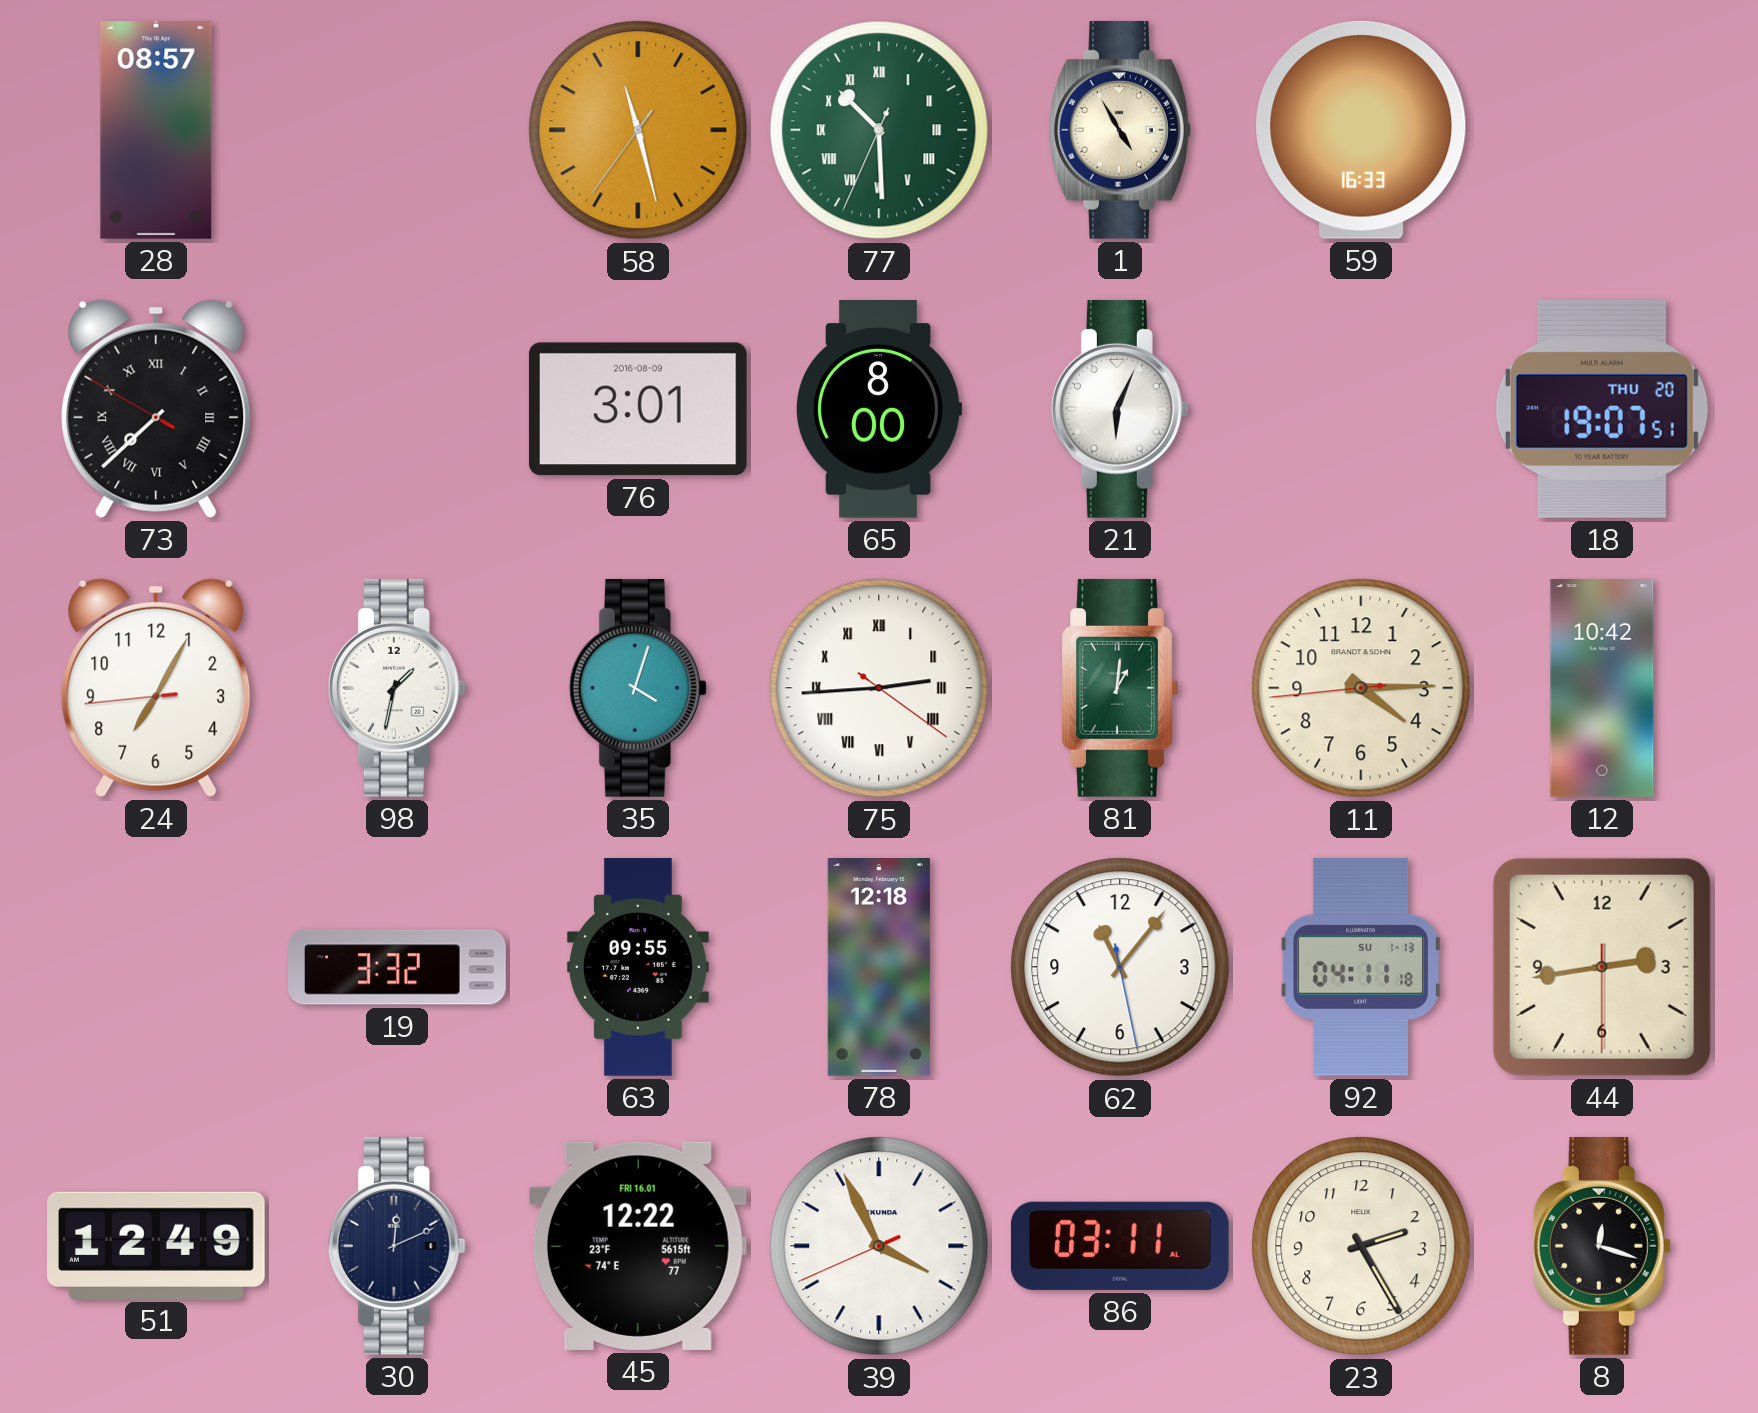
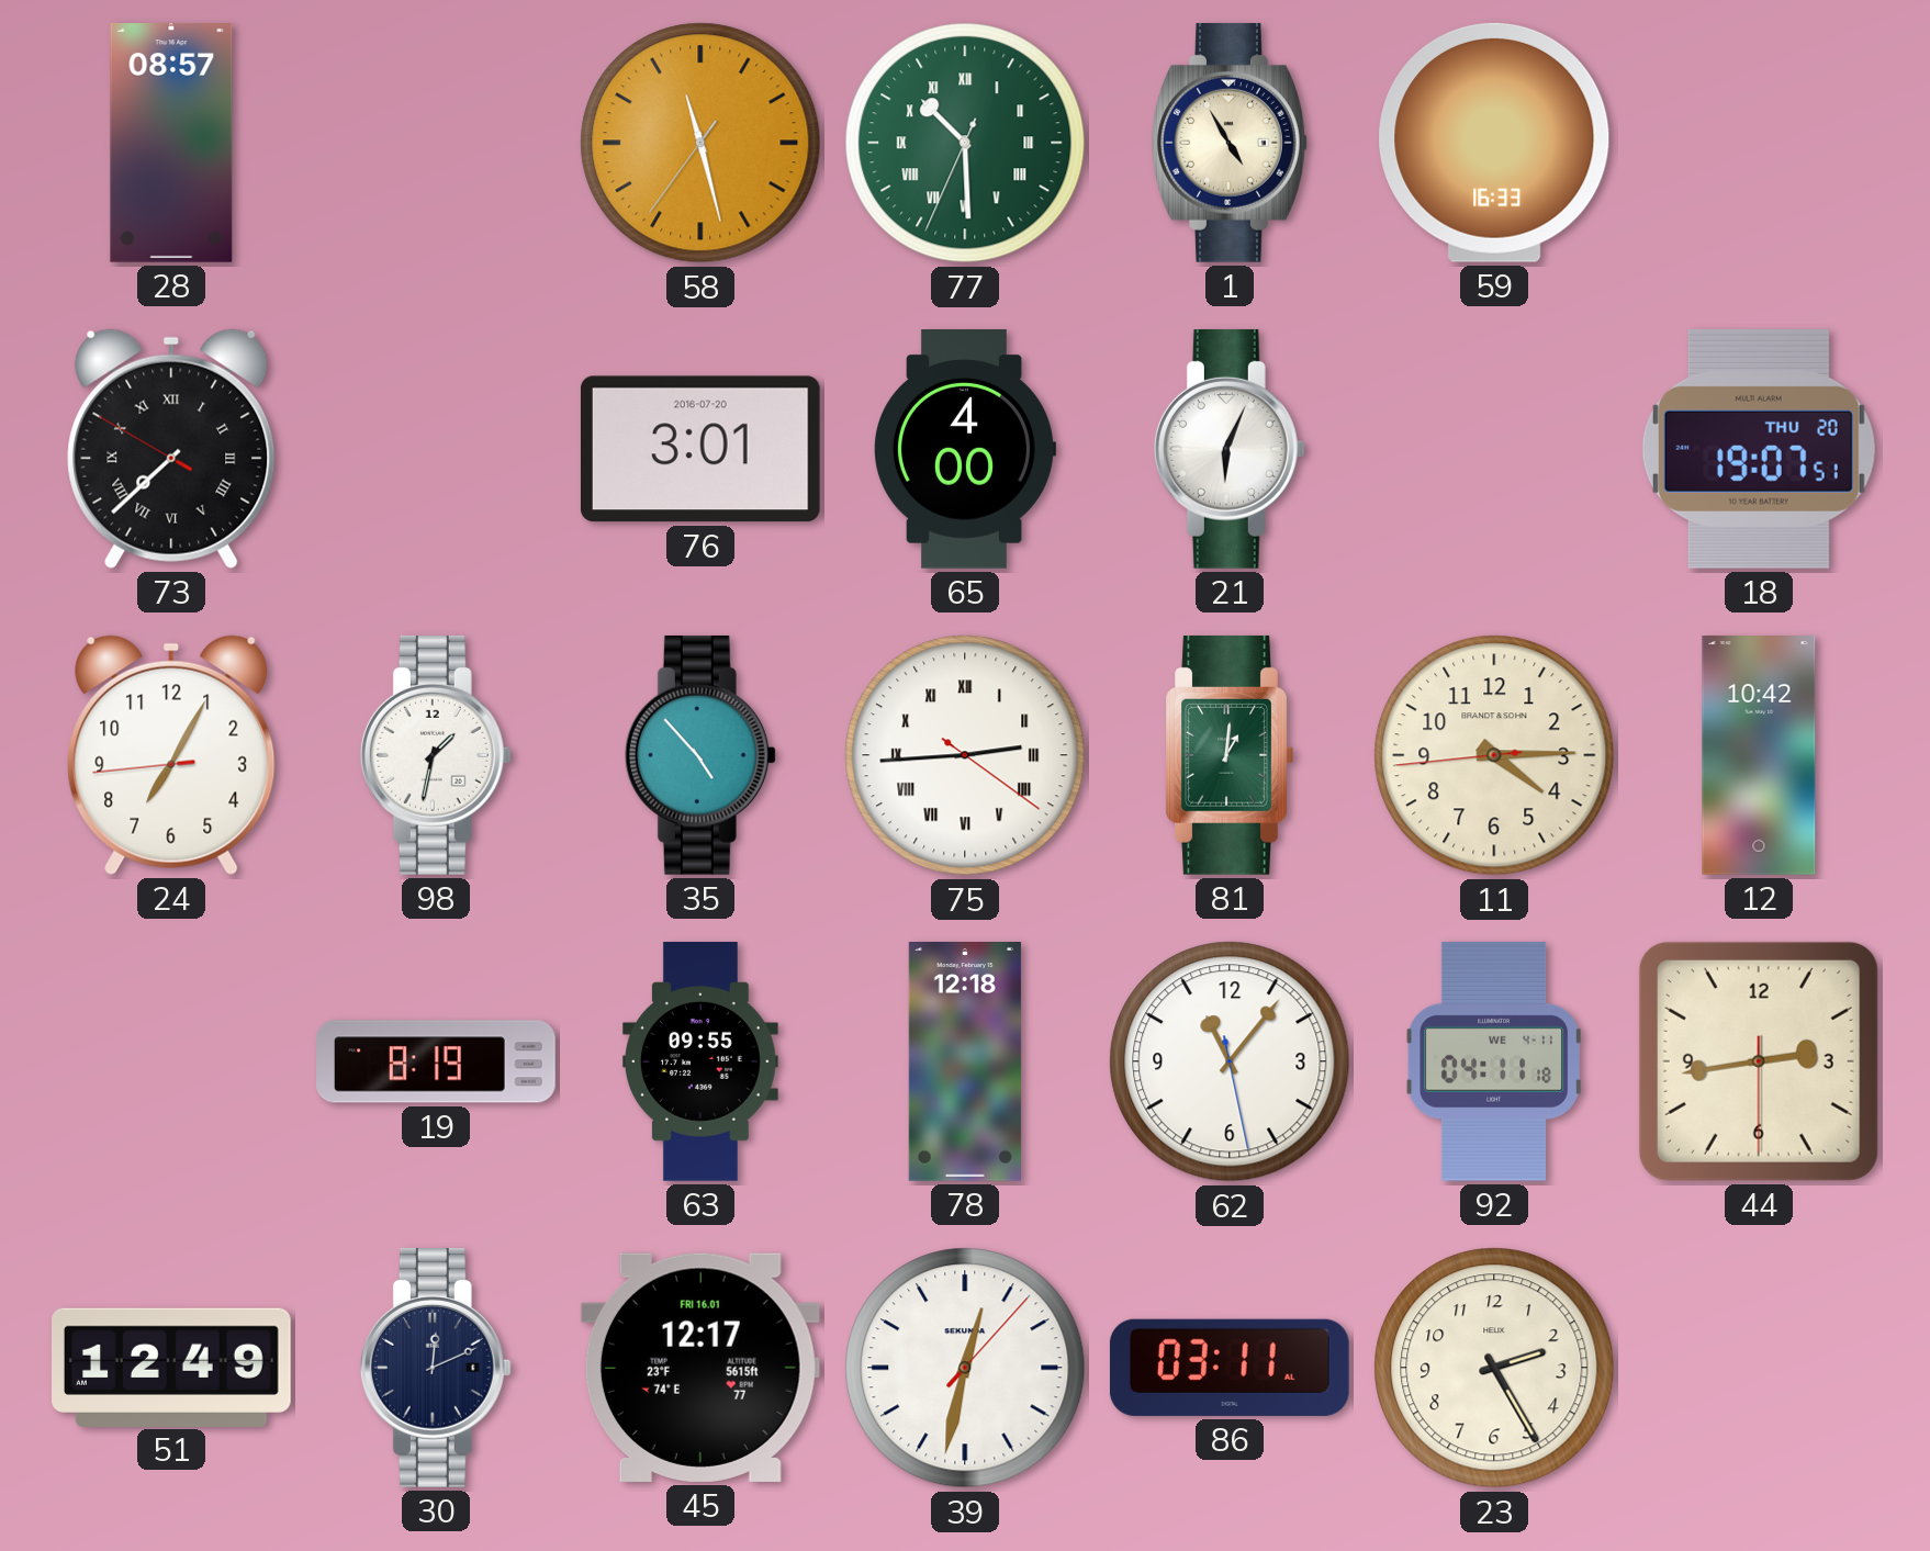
76 date: 2016-08-09 -> 2016-07-20
65: 8:00 -> 4:00
35: 4:03 -> 4:53
19: 3:32 -> 8:19
92 date: SU 1-13 -> WE 4-11
45: 12:22 -> 12:17
39: 3:55 -> 12:32
8: 12:18 -> none
